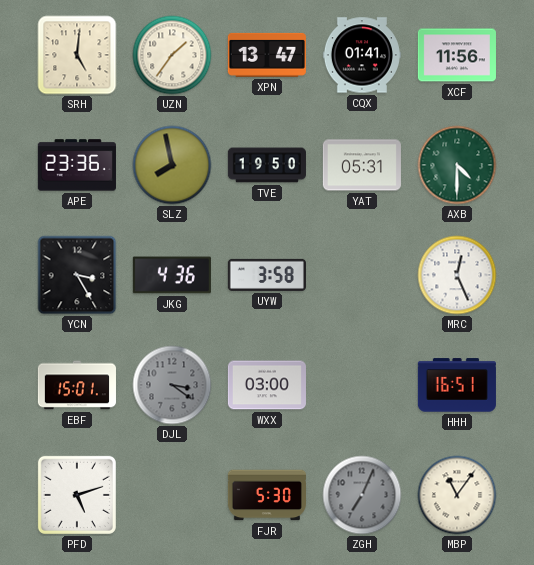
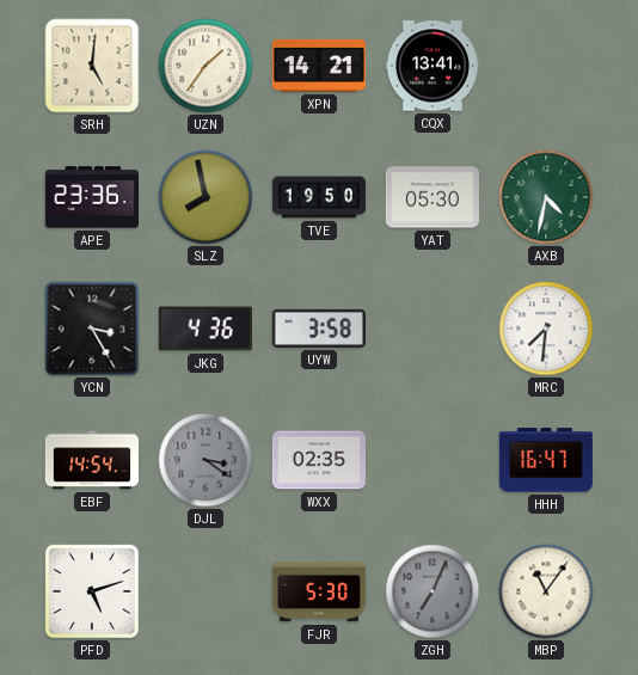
XPN: 13:47 -> 14:21
CQX: 01:41 -> 13:41
XCF: 11:56 -> none
YAT: 05:31 -> 05:30
AXB: 4:30 -> 4:32
MRC: 12:26 -> 7:31
EBF: 15:01 -> 14:54
WXX: 03:00 -> 02:35
HHH: 16:51 -> 16:47
